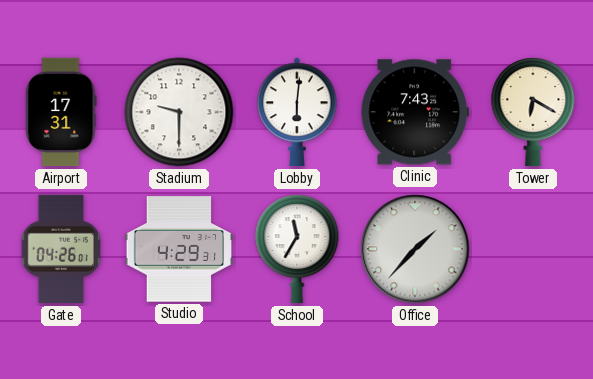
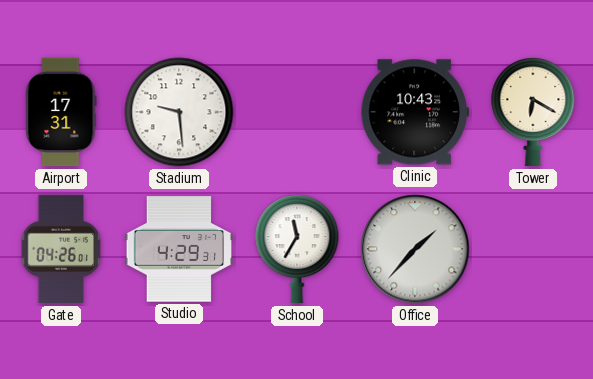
Stadium: 9:30 -> 9:29
Lobby: 6:01 -> none
Clinic: 7:43 -> 10:43
